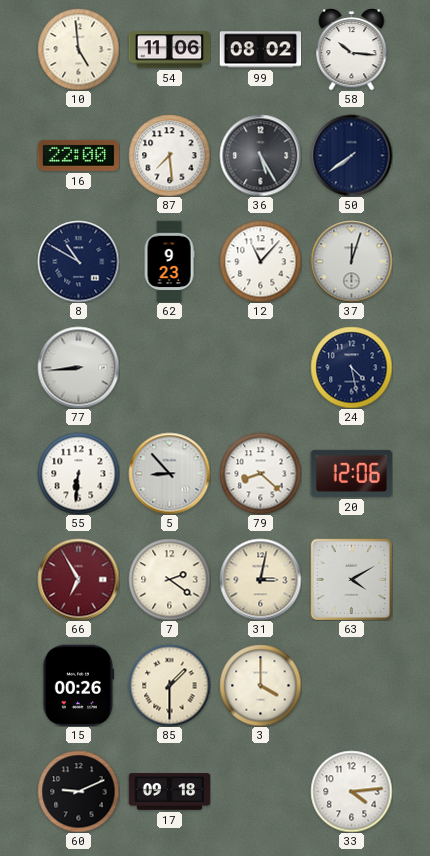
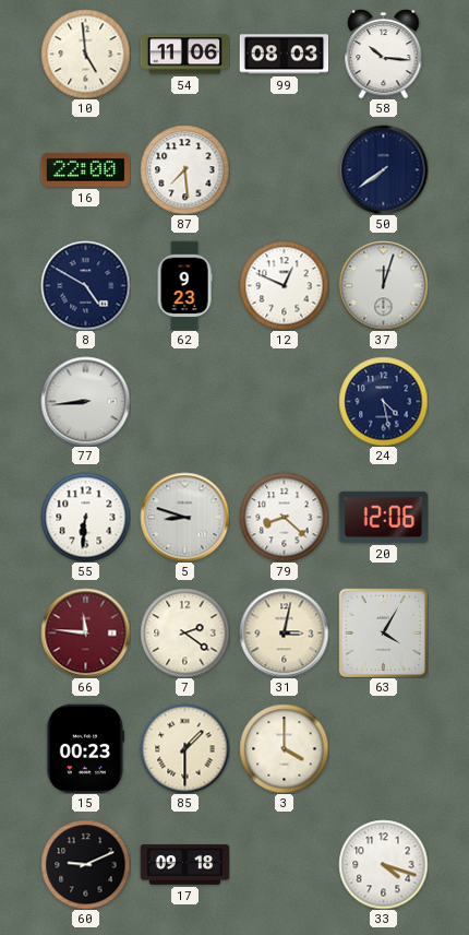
99: 08:02 -> 08:03
36: 5:25 -> none
8: 10:50 -> 4:50
12: 11:07 -> 12:49
5: 8:53 -> 8:48
66: 6:55 -> 11:46
63: 4:10 -> 4:05
15: 00:26 -> 00:23
33: 4:14 -> 4:18
